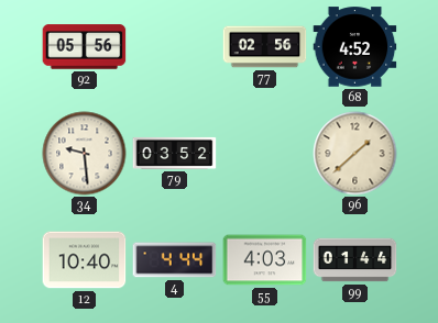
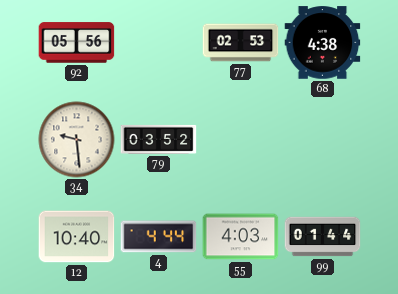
77: 02:56 -> 02:53
68: 4:52 -> 4:38
96: 1:38 -> none
